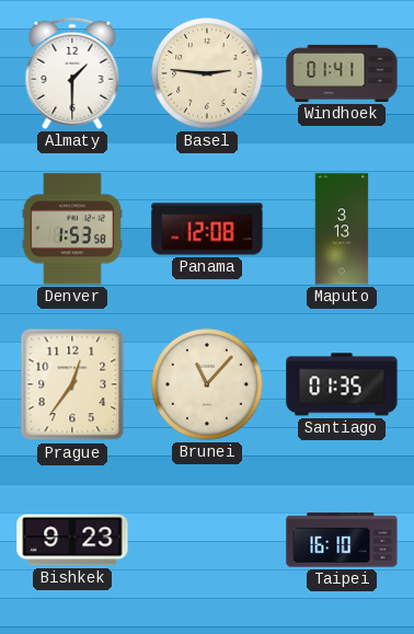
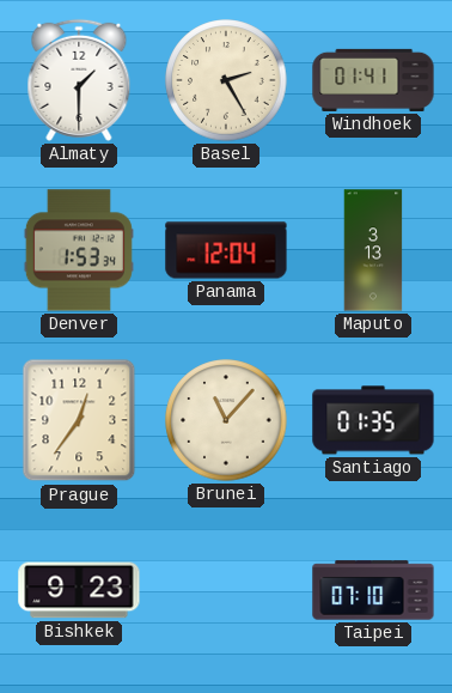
Basel: 2:46 -> 2:25
Denver: 1:53:58 -> 1:53:34
Panama: 12:08 -> 12:04
Taipei: 16:10 -> 07:10
